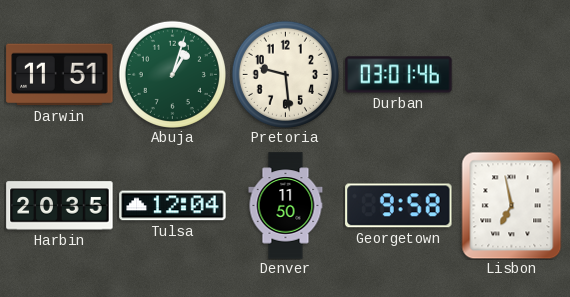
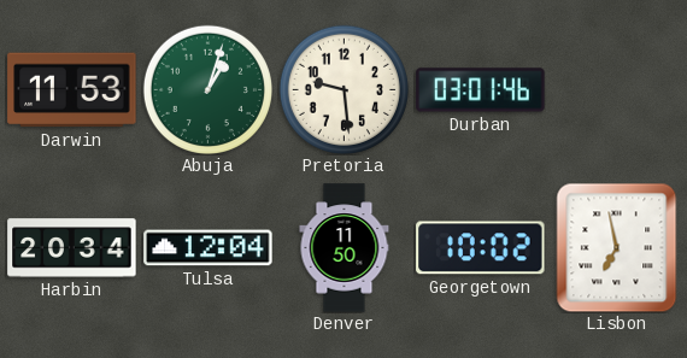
Darwin: 11:51 -> 11:53
Harbin: 20:35 -> 20:34
Georgetown: 9:58 -> 10:02
